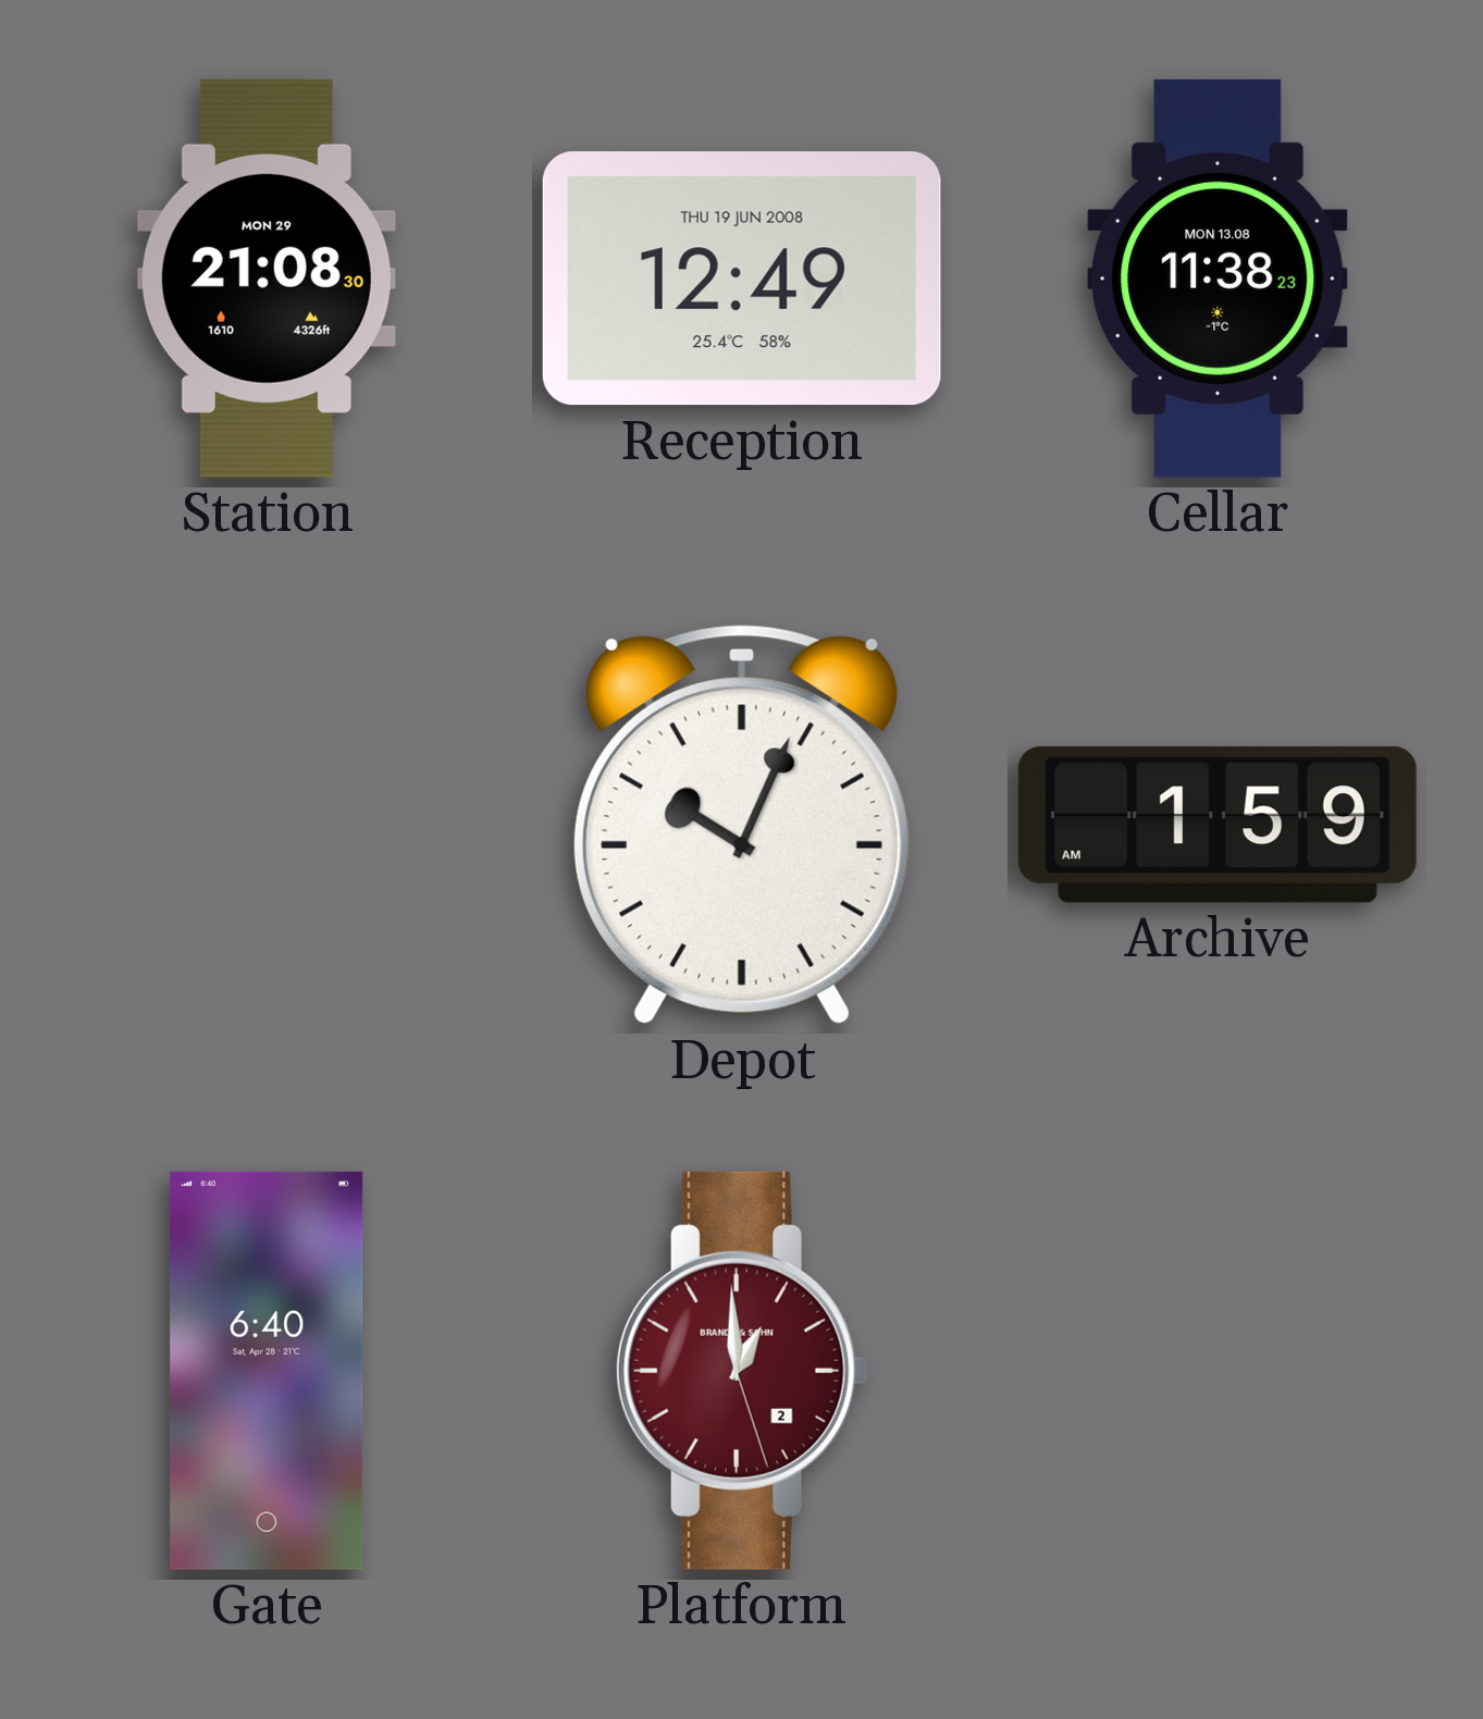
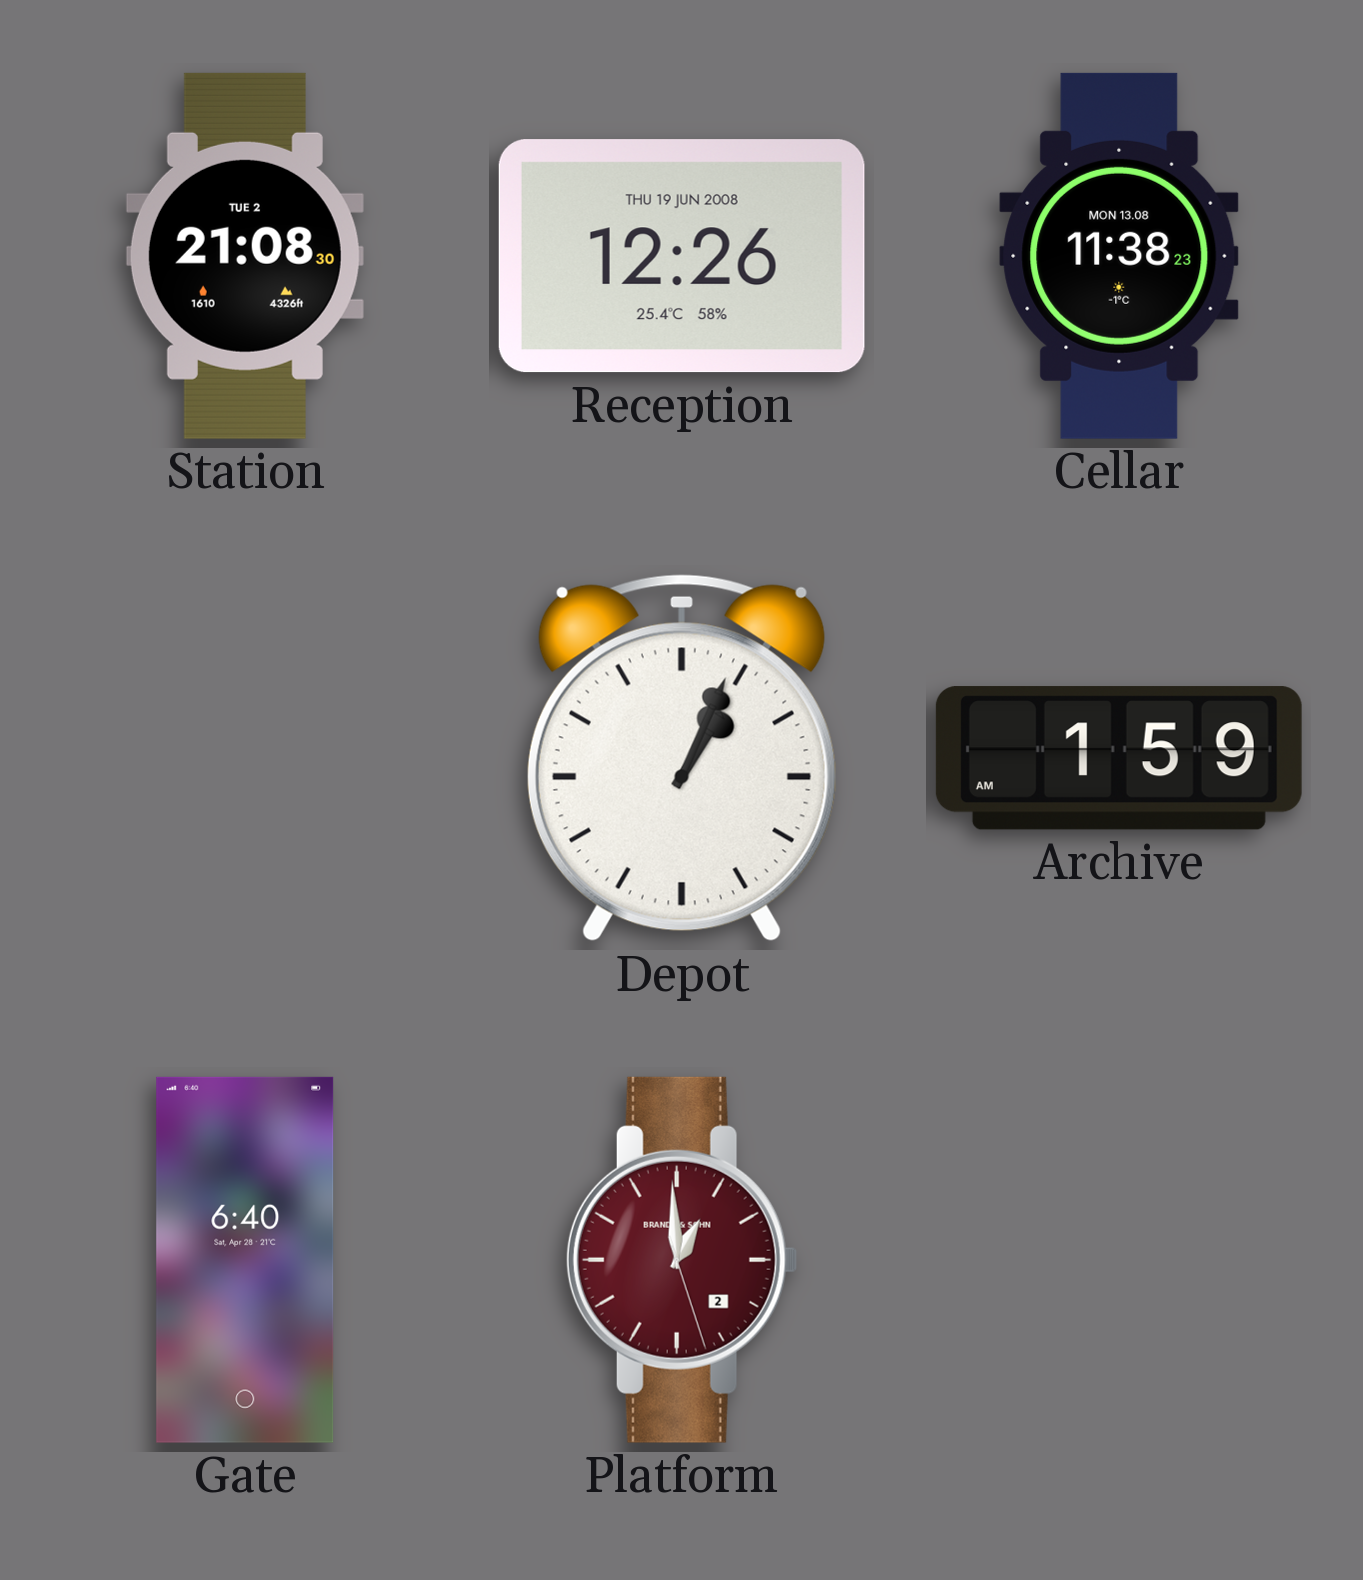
Station date: MON 29 -> TUE 2
Reception: 12:49 -> 12:26
Depot: 10:04 -> 1:04
